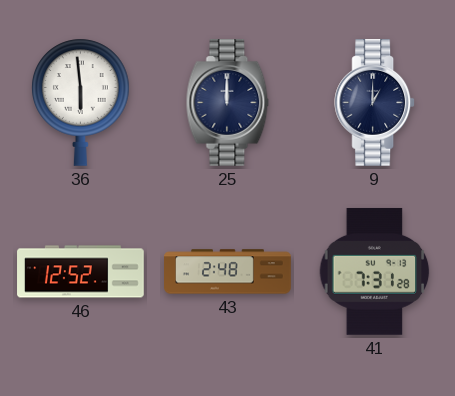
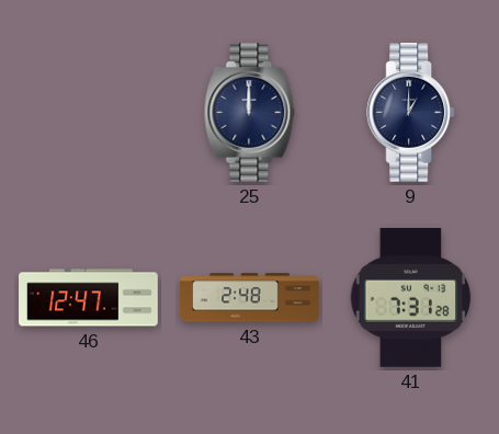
36: 5:59 -> none
46: 12:52 -> 12:47
